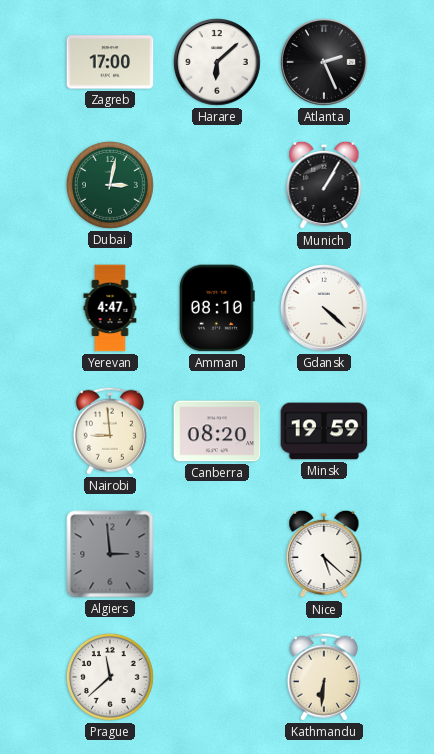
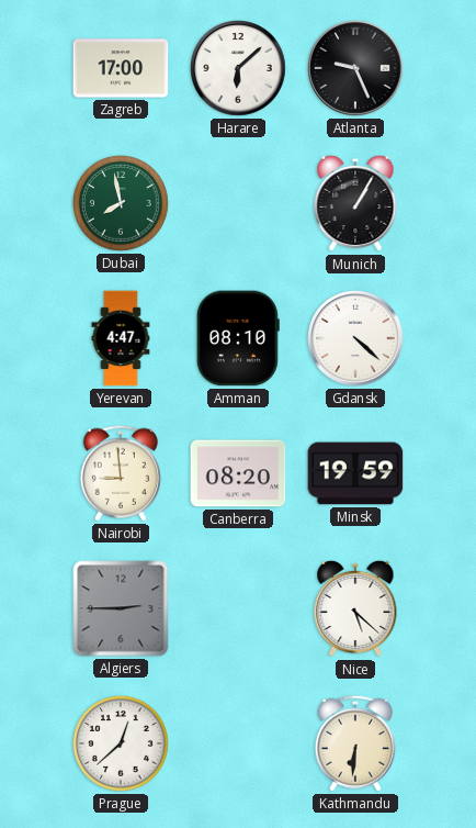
Atlanta: 2:26 -> 9:26
Dubai: 3:02 -> 7:58
Algiers: 2:59 -> 2:45
Prague: 11:38 -> 12:38
